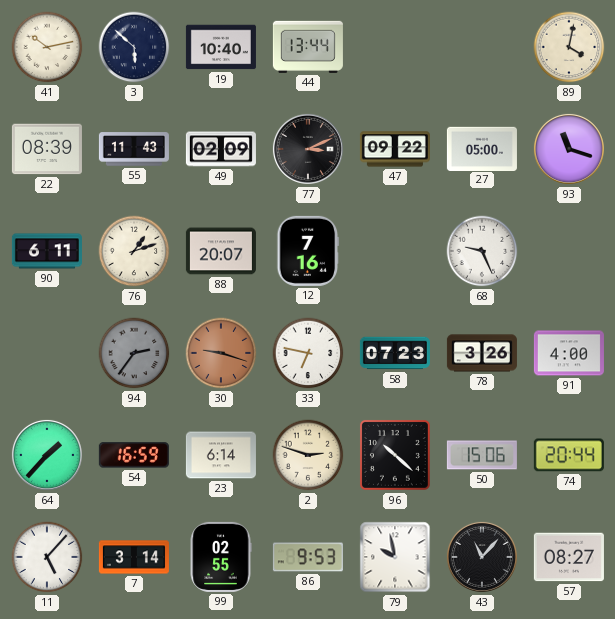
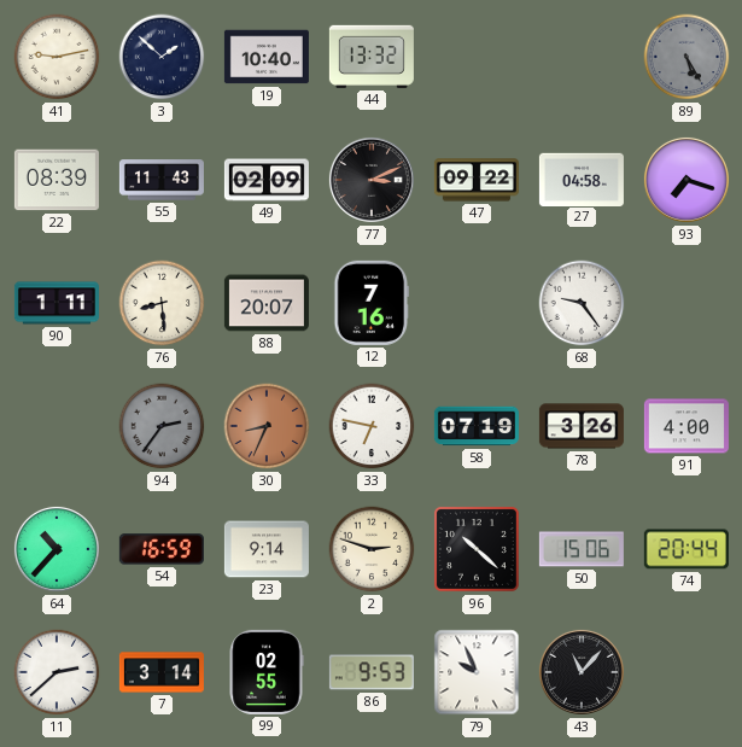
41: 10:13 -> 9:13
3: 5:52 -> 1:52
44: 13:44 -> 13:32
89: 4:02 -> 5:25
89 dial: cream -> grey
27: 05:00 -> 04:58
93: 11:18 -> 7:18
90: 6:11 -> 1:11
76: 1:12 -> 8:29
68: 9:26 -> 9:24
30: 9:18 -> 8:34
58: 07:23 -> 07:19
64: 1:37 -> 10:37
23: 6:14 -> 9:14
11: 5:07 -> 2:38
79: 9:58 -> 9:56
57: 08:27 -> none
